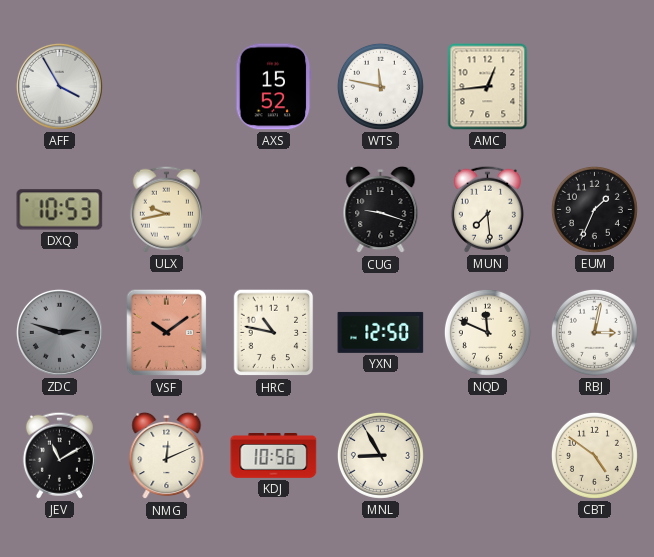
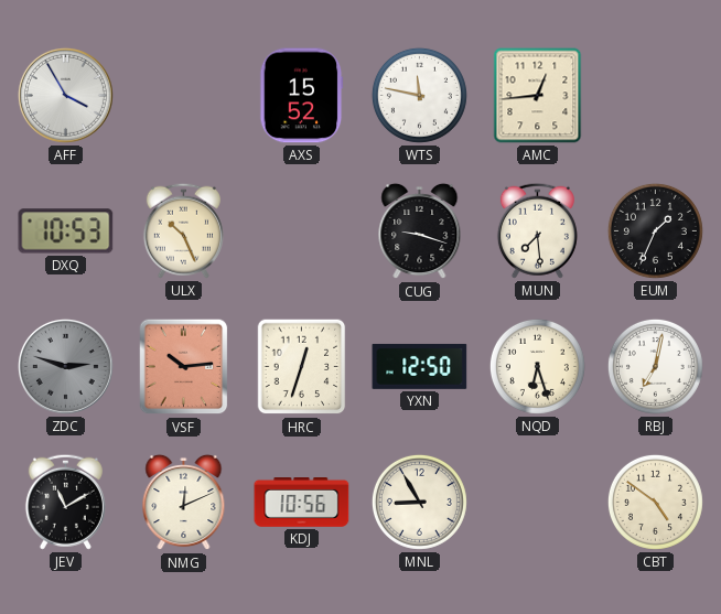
ULX: 9:43 -> 10:26
VSF: 10:09 -> 10:14
HRC: 10:47 -> 12:33
NQD: 11:49 -> 6:27
RBJ: 3:02 -> 7:02
